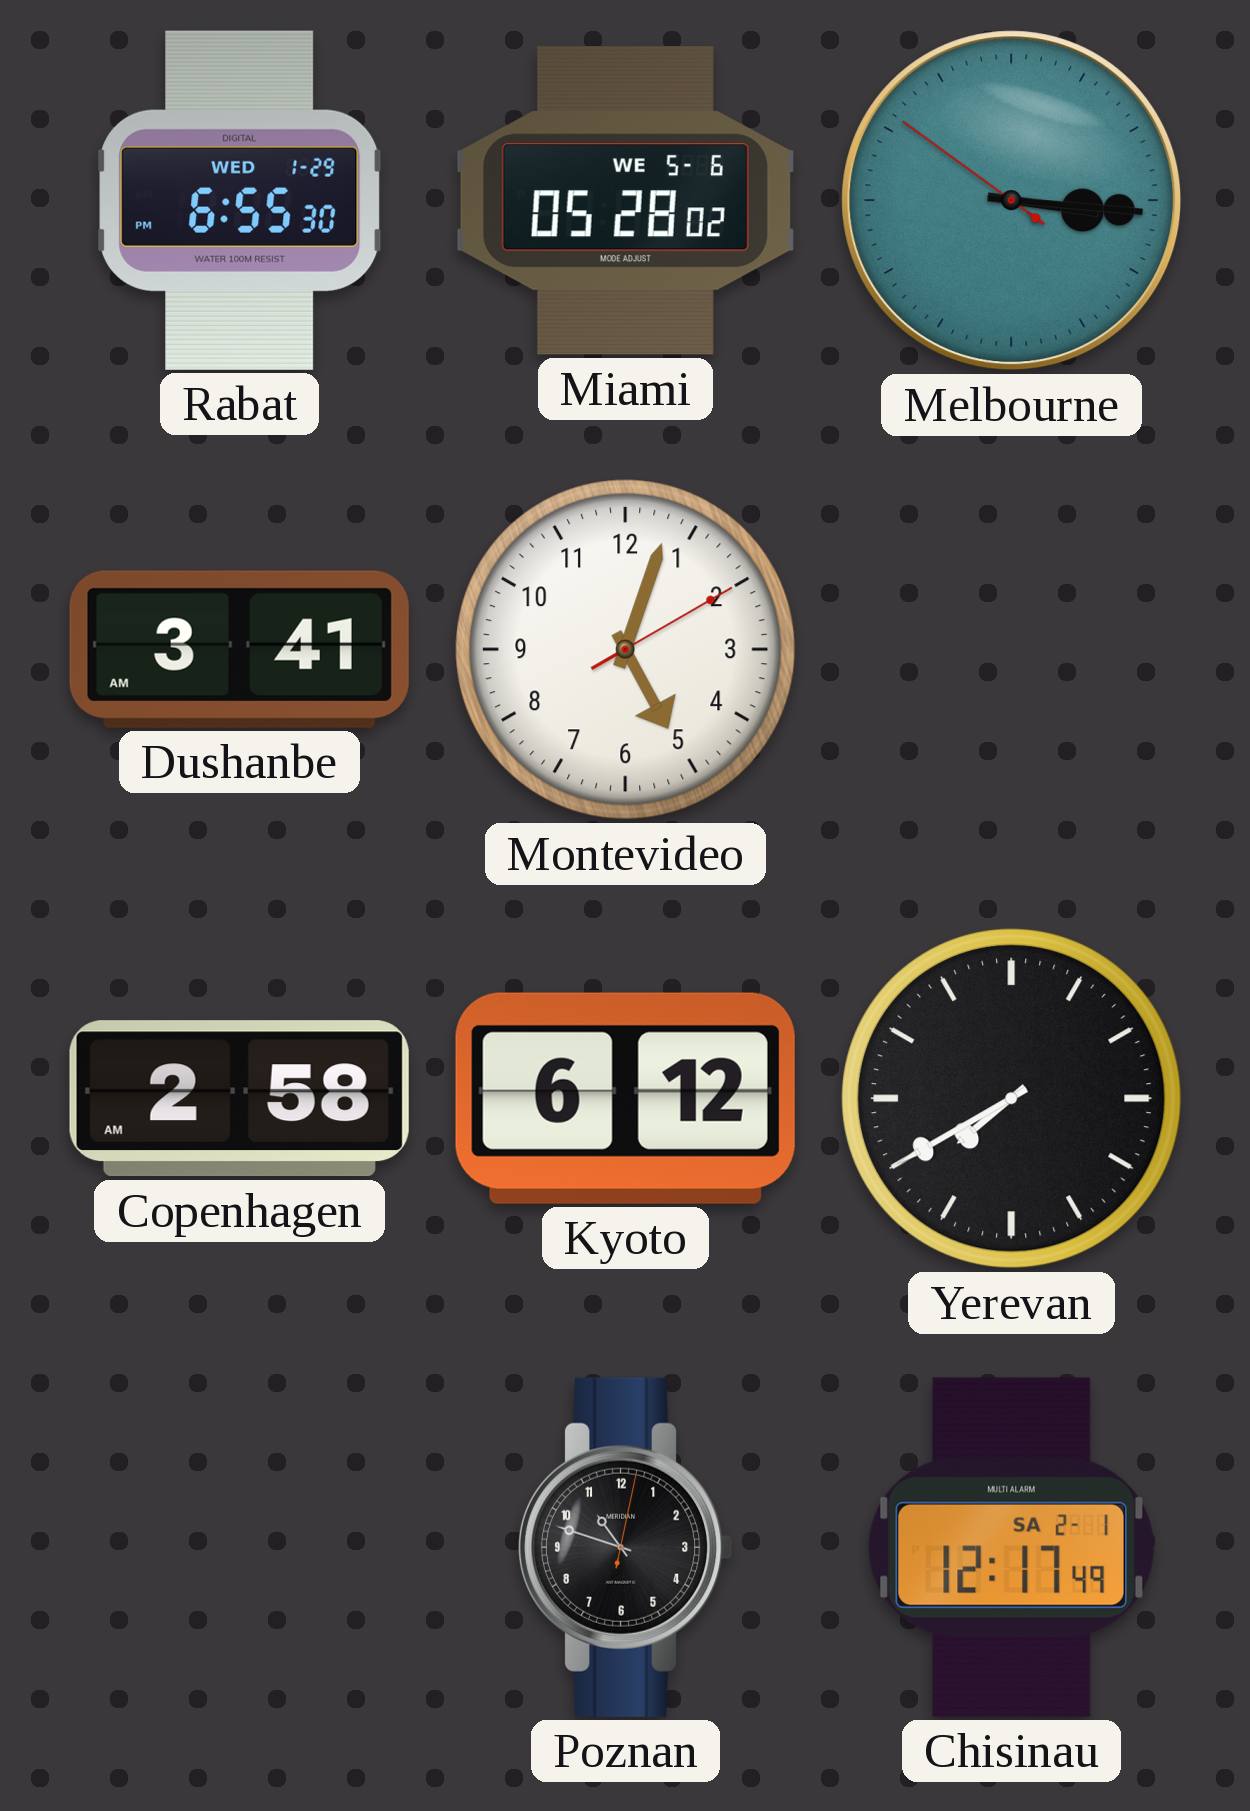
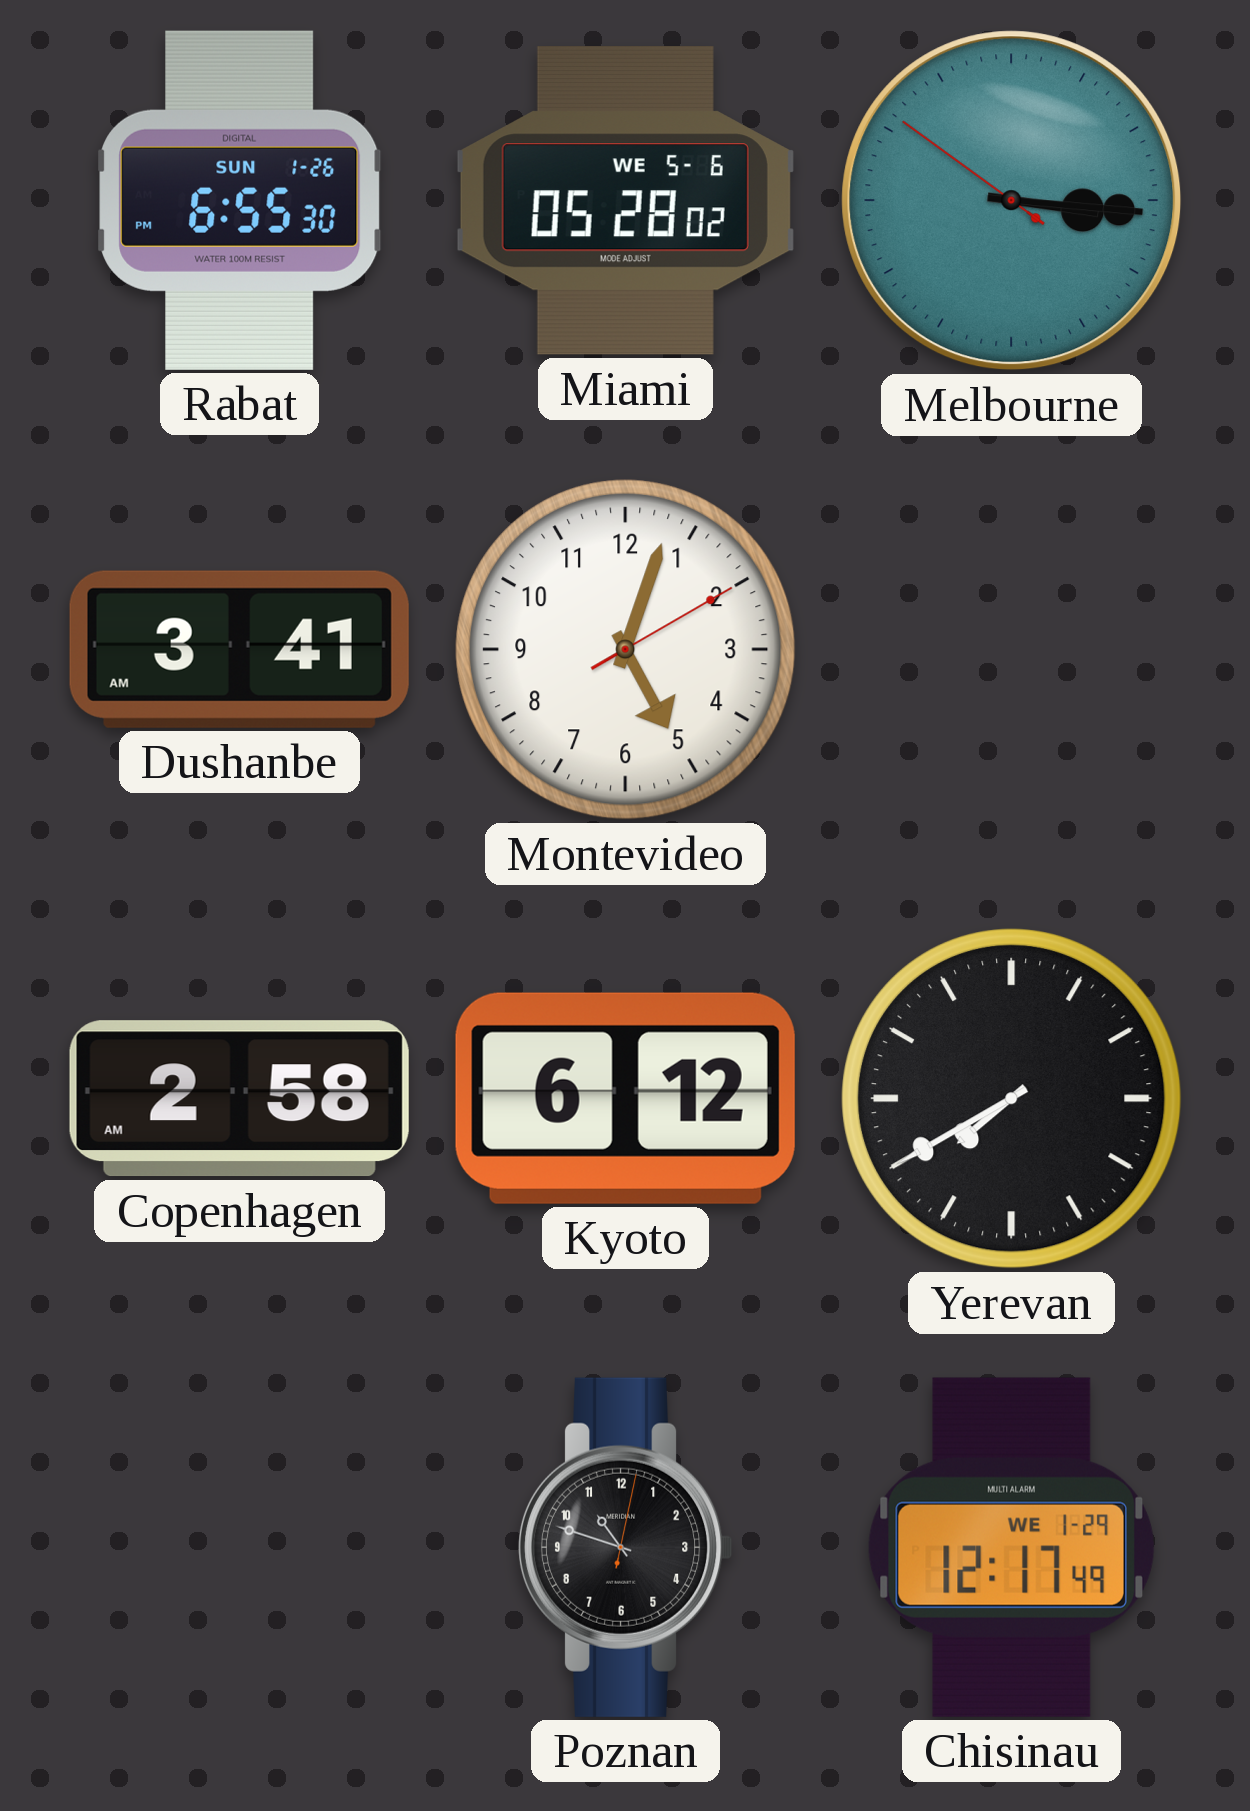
Rabat date: WED 1-29 -> SUN 1-26
Chisinau date: SA 2-1 -> WE 1-29
